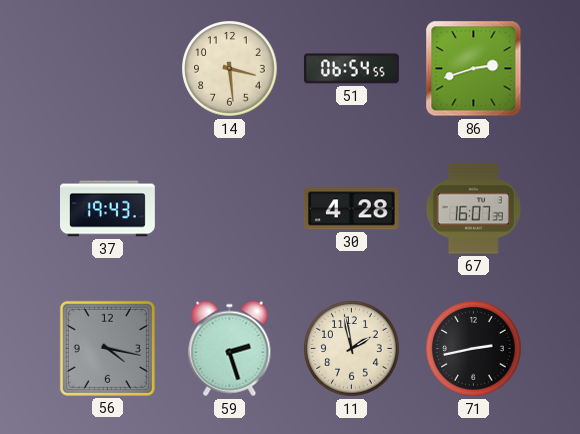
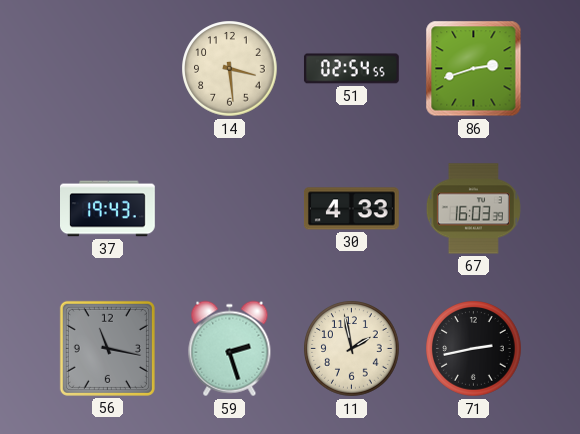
51: 06:54 -> 02:54
30: 4:28 -> 4:33
67: 16:07 -> 16:03
56: 4:17 -> 11:17
